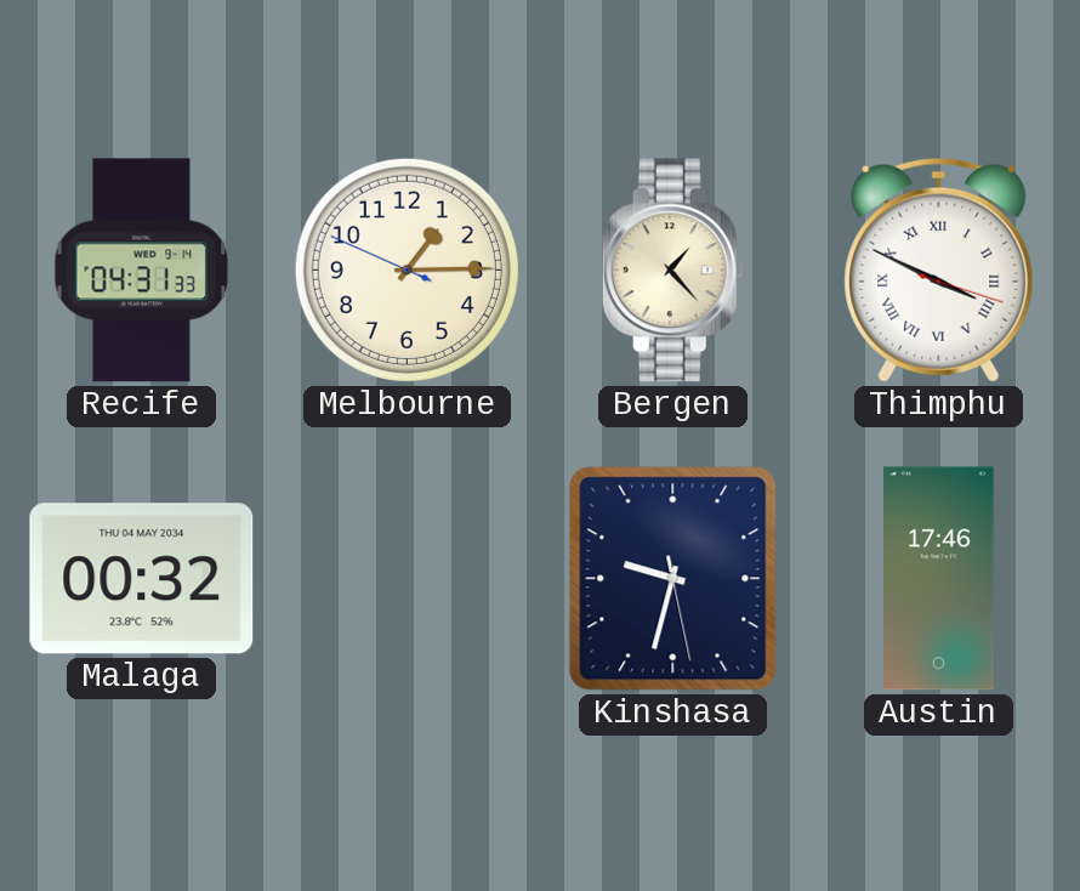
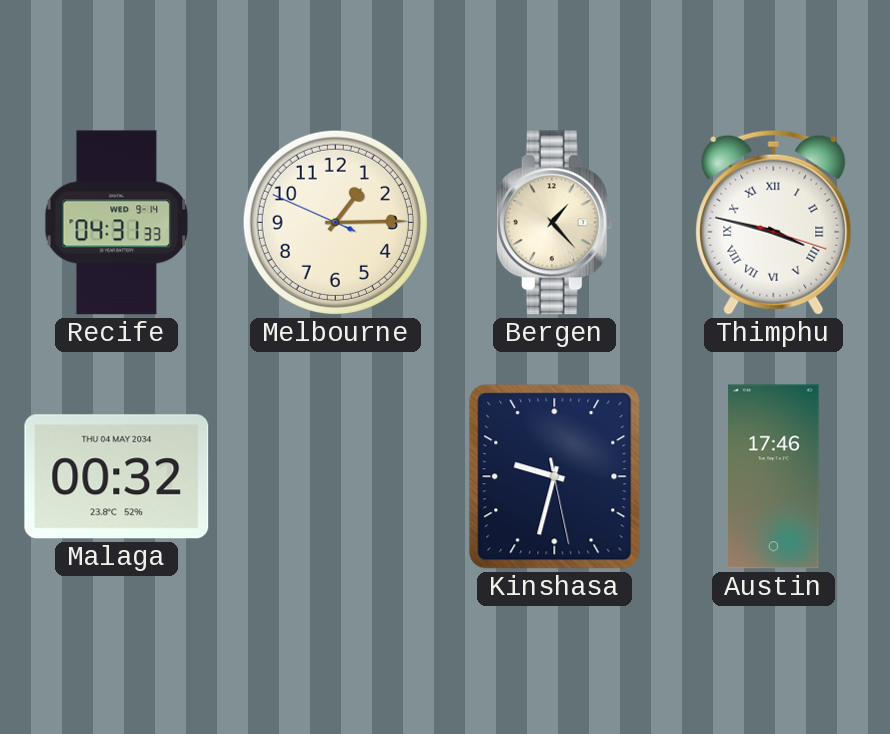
Thimphu: 3:49 -> 3:47
